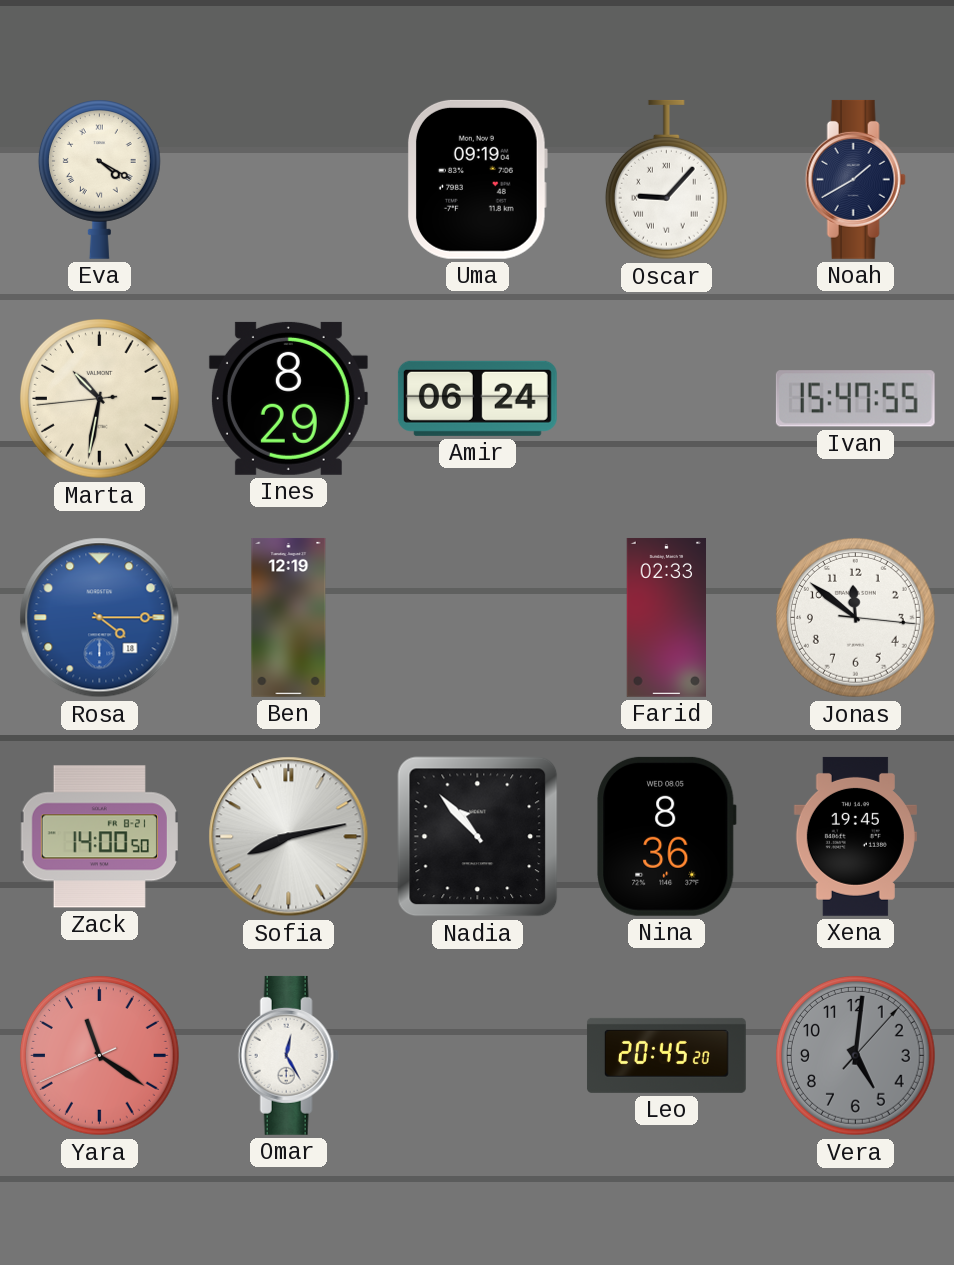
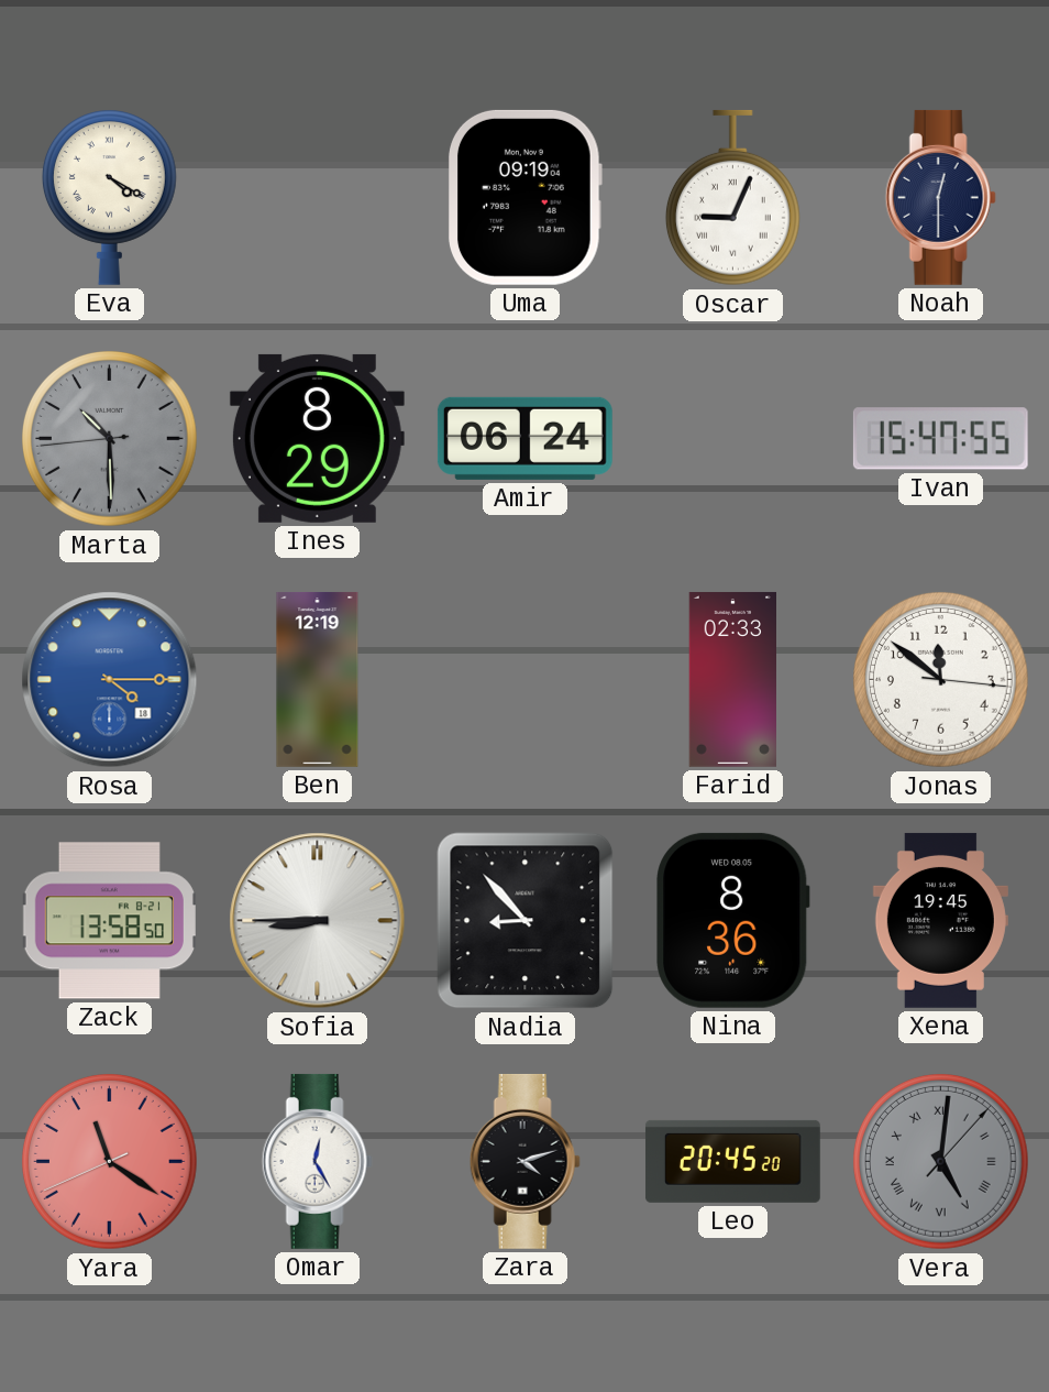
Oscar: 9:07 -> 9:04
Noah: 1:40 -> 12:30
Marta: 10:31 -> 10:29
Marta dial: cream -> grey
Zack: 14:00 -> 13:58
Sofia: 8:13 -> 8:45
Nadia: 10:53 -> 8:53
Zara: none -> 4:12
Vera numerals: Arabic -> Roman
